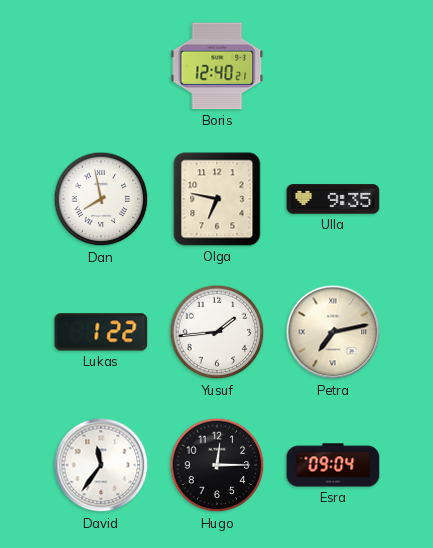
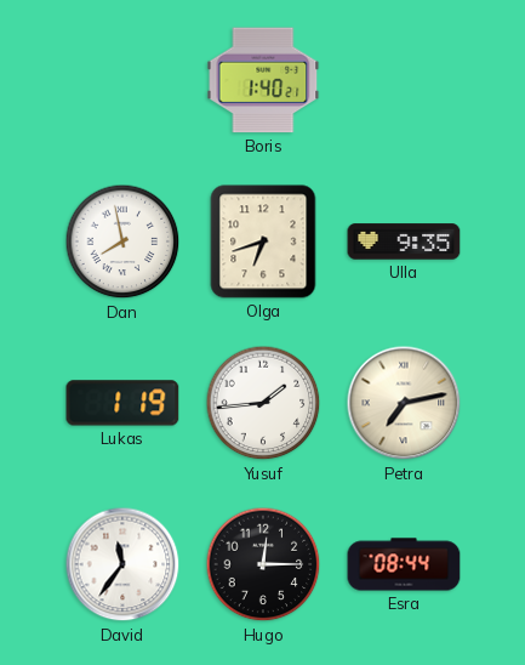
Boris: 12:40 -> 1:40
Olga: 6:47 -> 6:42
Lukas: 1:22 -> 1:19
Esra: 09:04 -> 08:44
